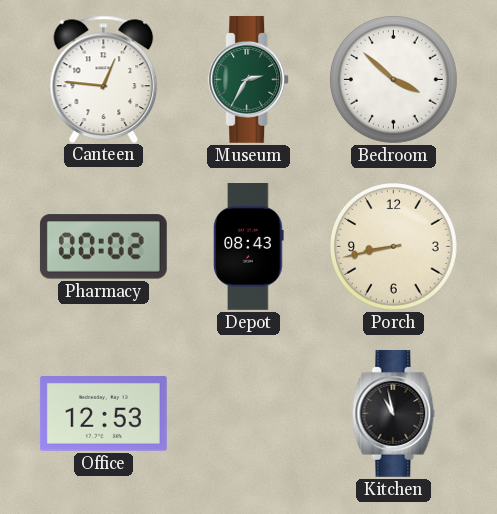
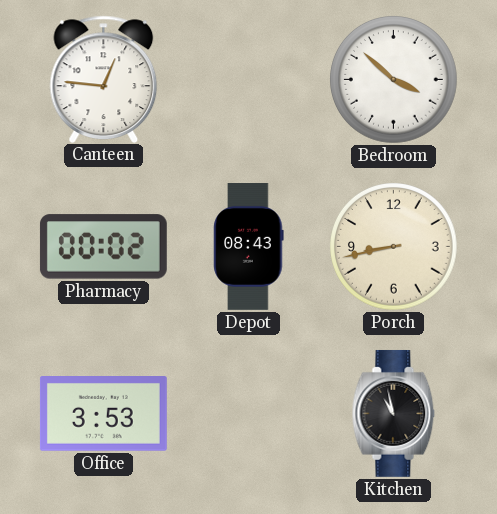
Museum: 2:35 -> none
Office: 12:53 -> 3:53
